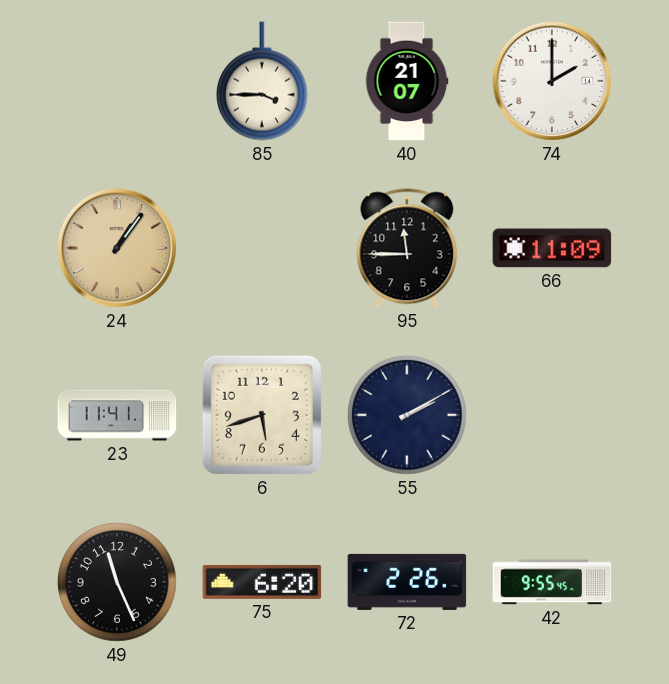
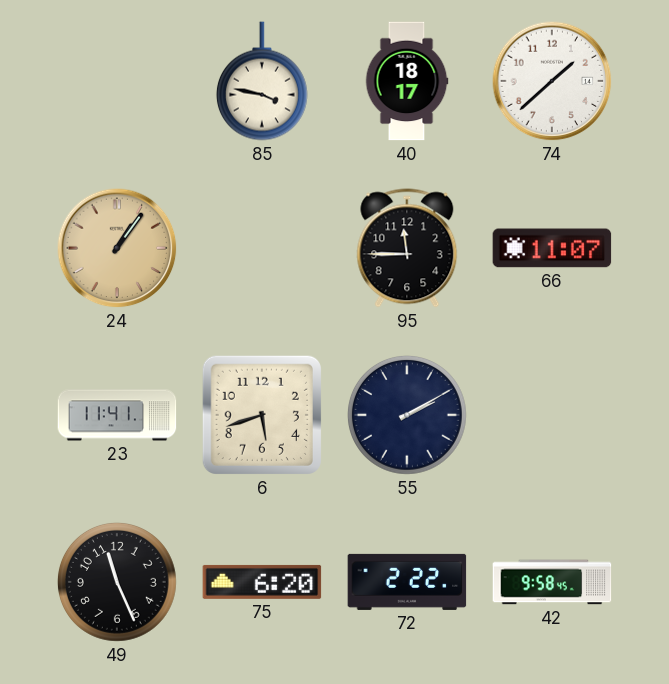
85: 3:45 -> 3:47
40: 21:07 -> 18:17
74: 2:00 -> 1:38
66: 11:09 -> 11:07
72: 2:26 -> 2:22
42: 9:55 -> 9:58
